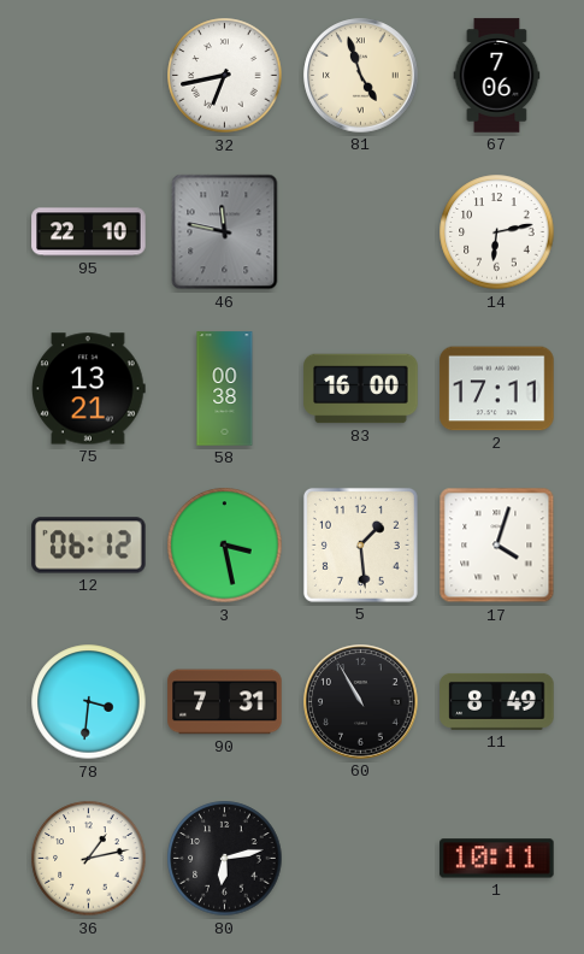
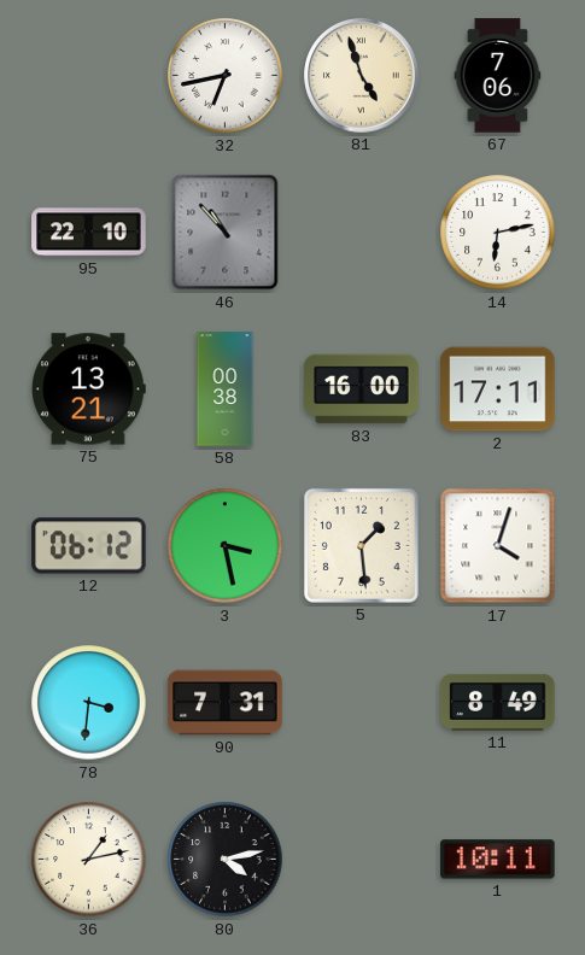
46: 11:47 -> 10:53
60: 10:55 -> none
80: 6:13 -> 4:13
